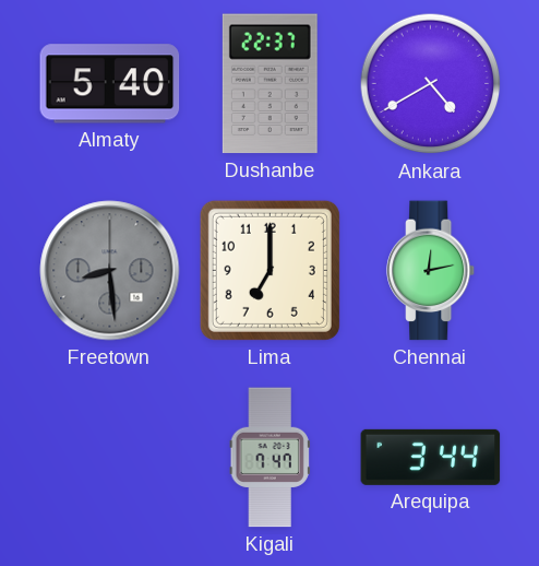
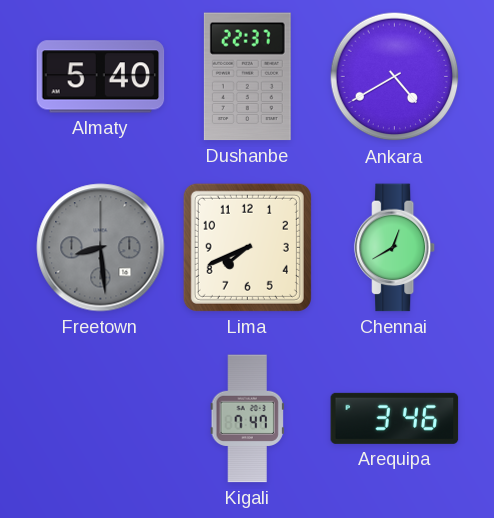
Lima: 7:00 -> 7:41
Chennai: 12:13 -> 12:40
Arequipa: 3:44 -> 3:46
